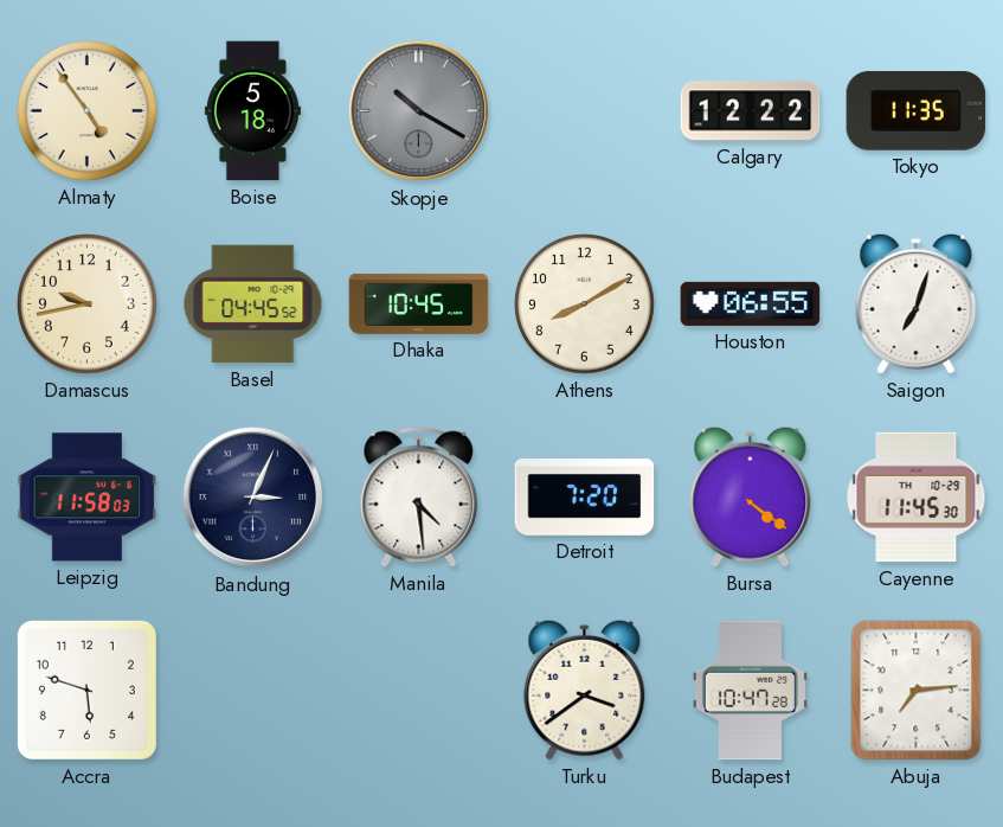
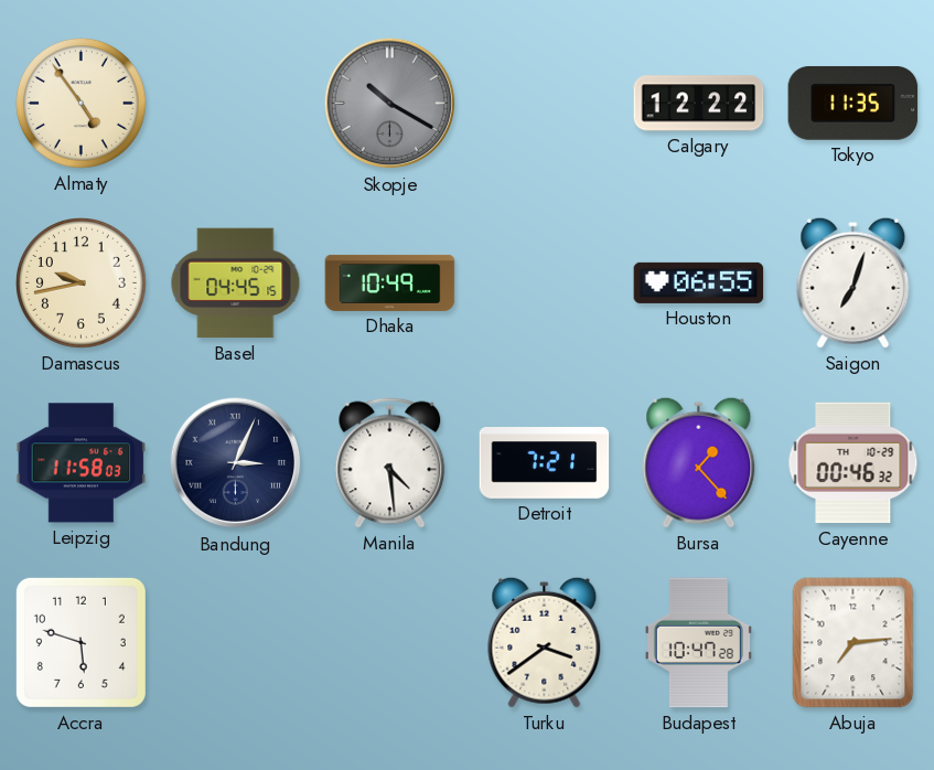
Boise: 5:18 -> none
Basel: 04:45:52 -> 04:45:15
Dhaka: 10:45 -> 10:49
Athens: 8:10 -> none
Detroit: 7:20 -> 7:21
Bursa: 4:21 -> 1:23
Cayenne: 11:45 -> 00:46
